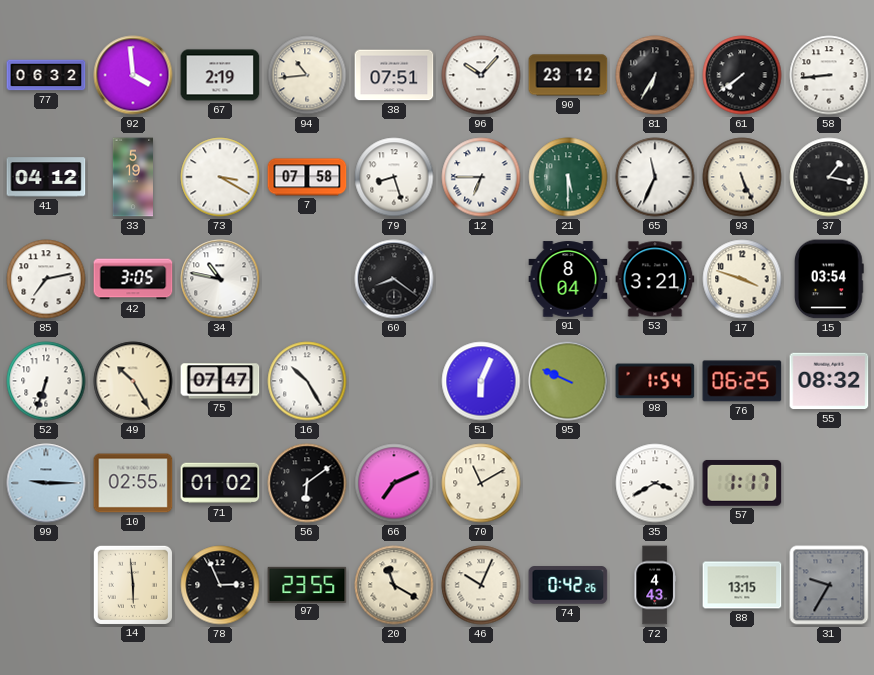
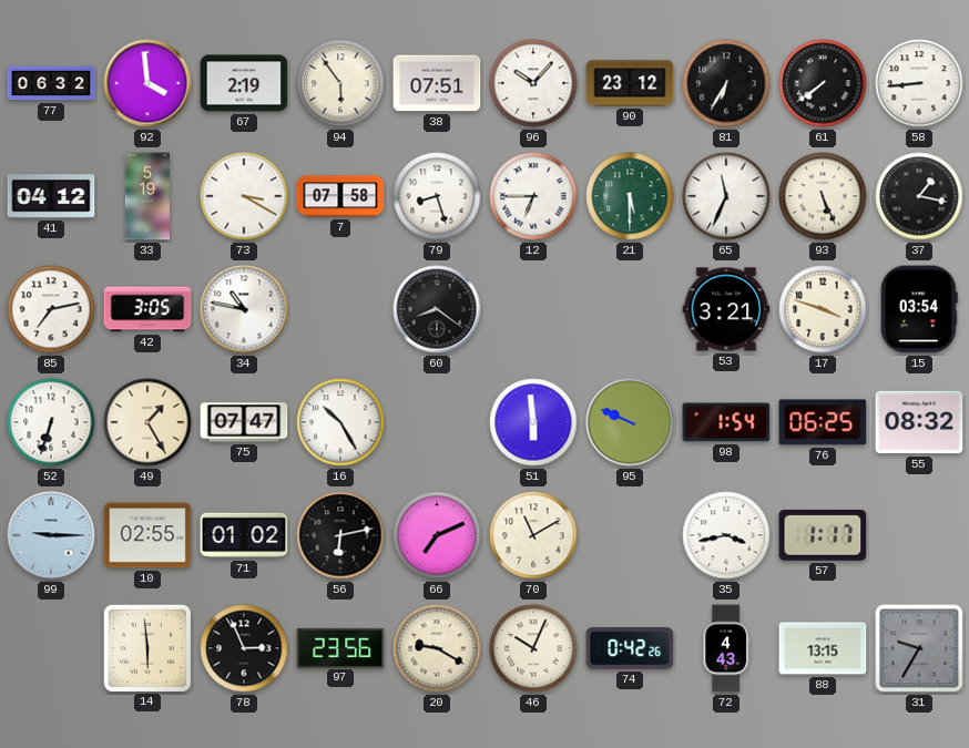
94: 10:44 -> 5:54
91: 8:04 -> none
49: 10:25 -> 1:25
51: 6:04 -> 5:59
56: 6:09 -> 6:13
35: 3:40 -> 3:43
97: 23:55 -> 23:56
20: 11:20 -> 9:20
